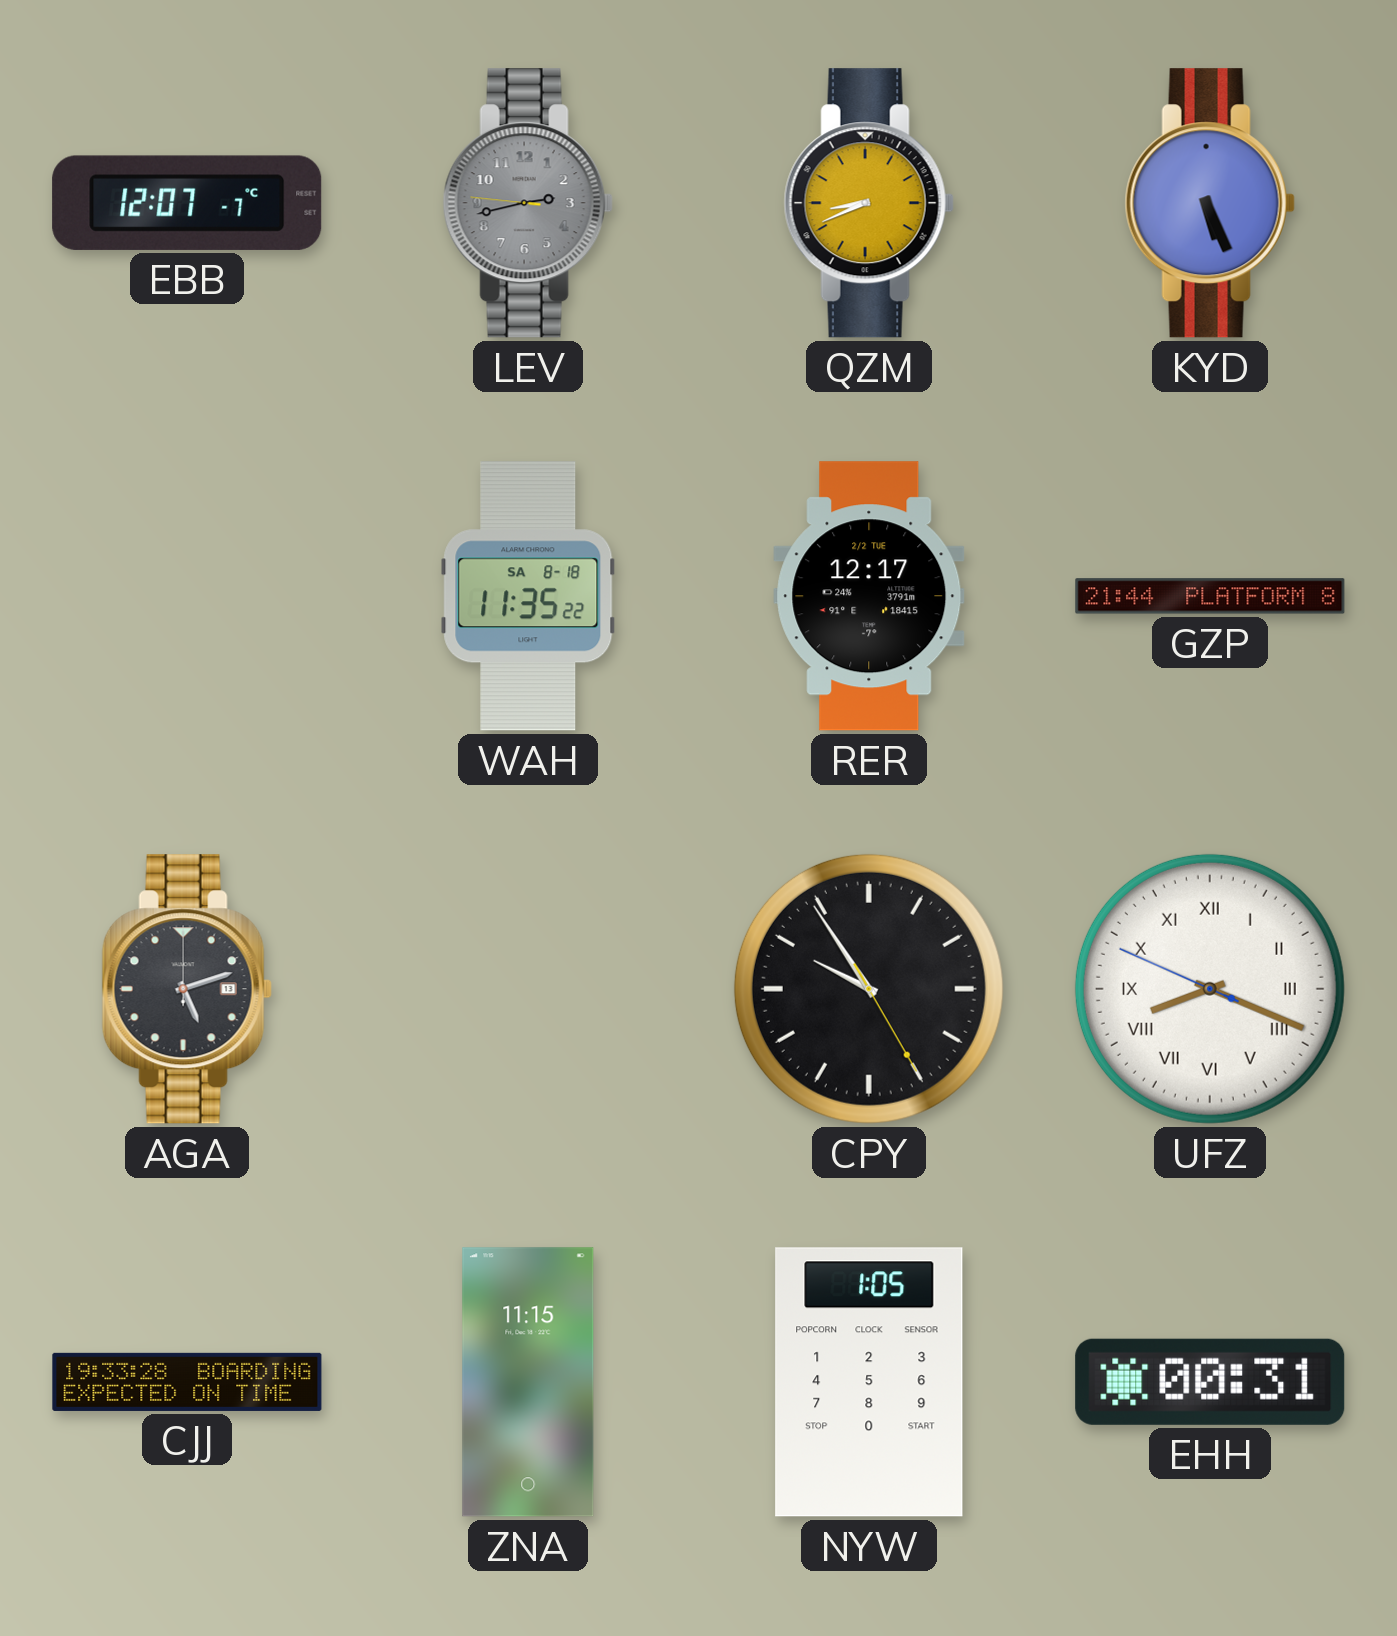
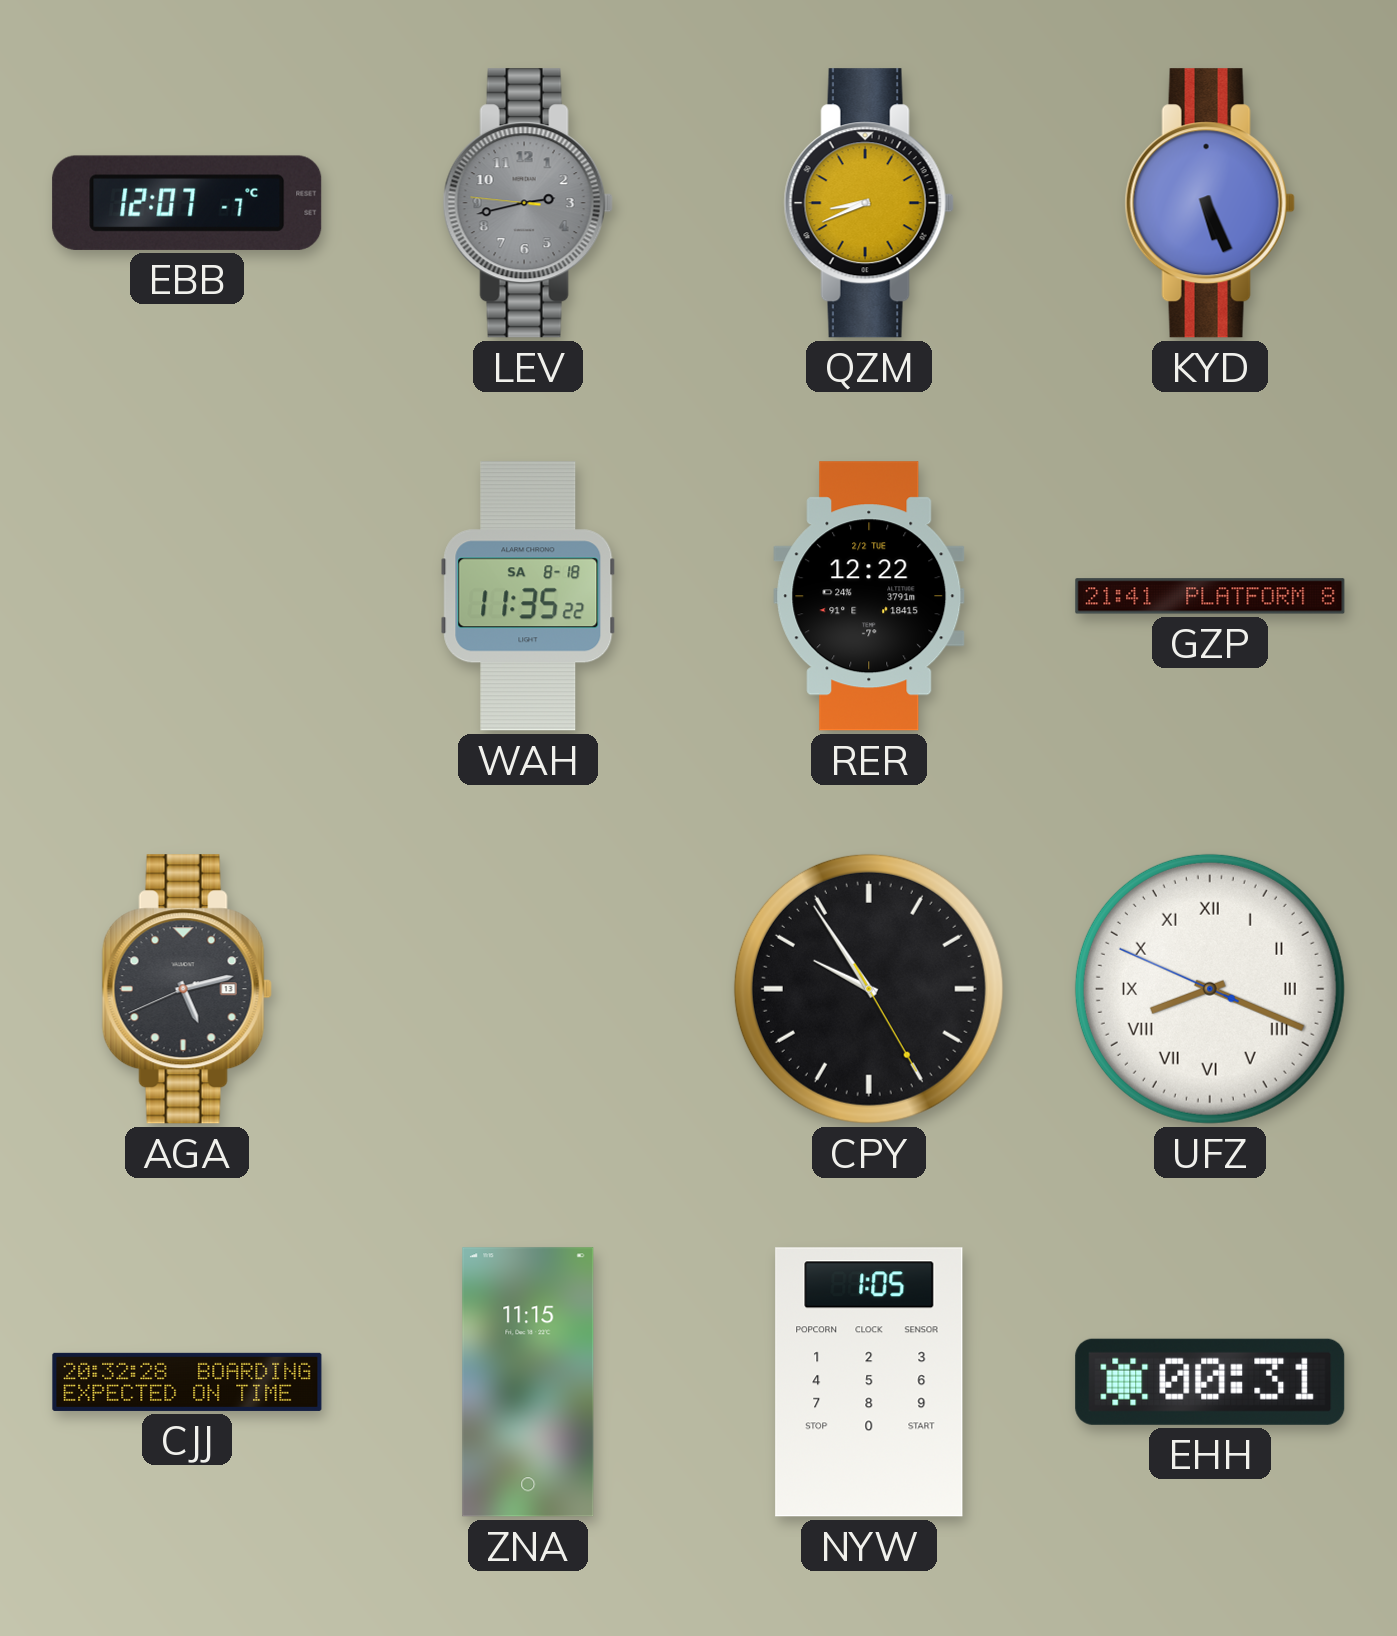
RER: 12:17 -> 12:22
GZP: 21:44 -> 21:41
AGA: 5:12:00 -> 5:12:41
CJJ: 19:33 -> 20:32
